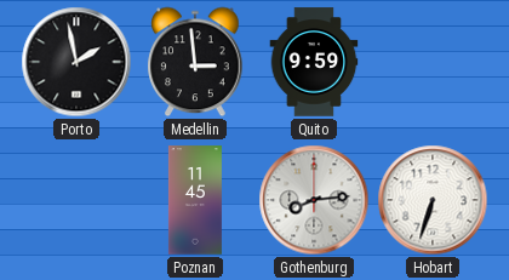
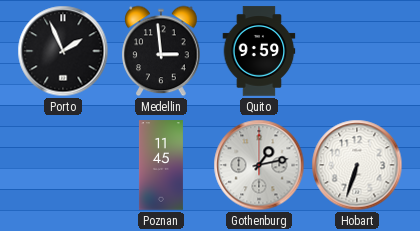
Porto: 1:58 -> 1:56
Gothenburg: 8:14 -> 1:13
